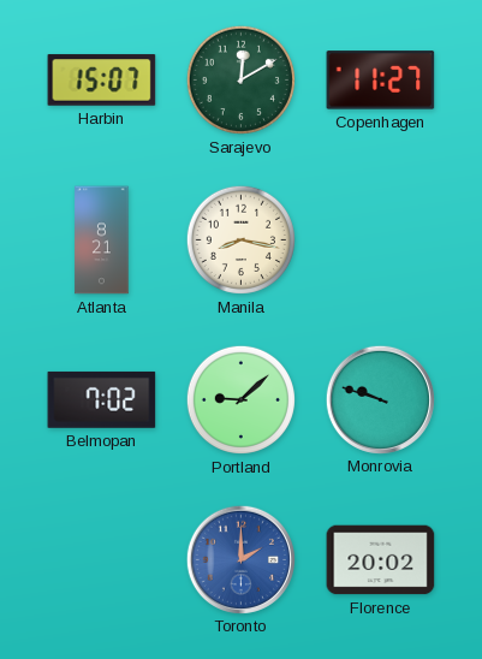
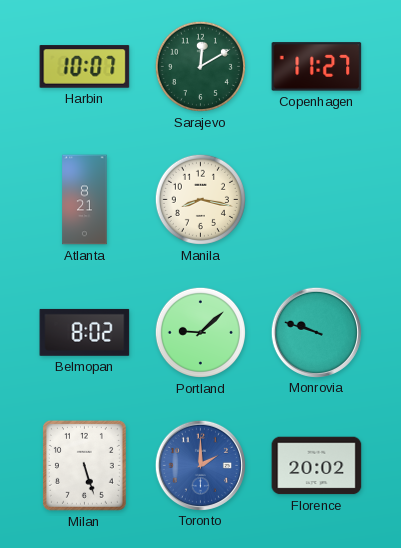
Harbin: 15:07 -> 10:07
Belmopan: 7:02 -> 8:02
Milan: none -> 5:27
